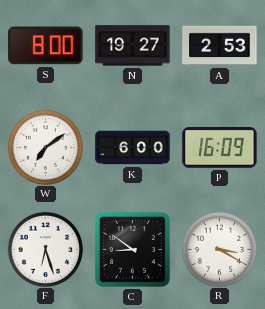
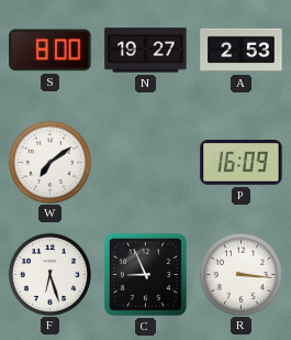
K: 6:00 -> none
C: 8:51 -> 8:56
R: 3:20 -> 3:16
